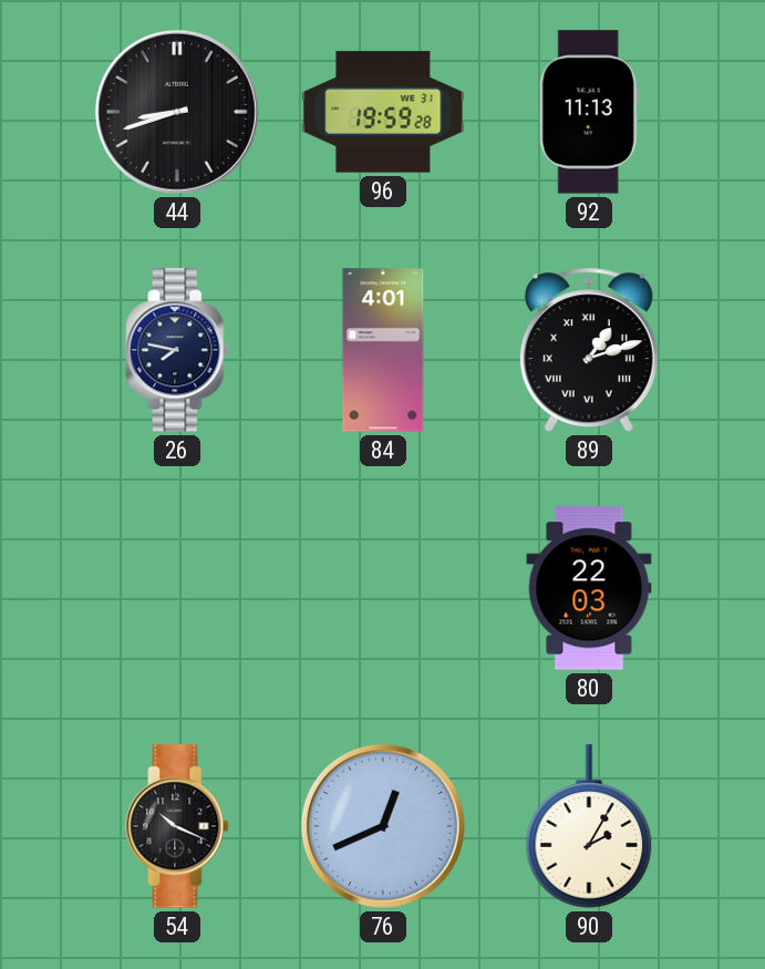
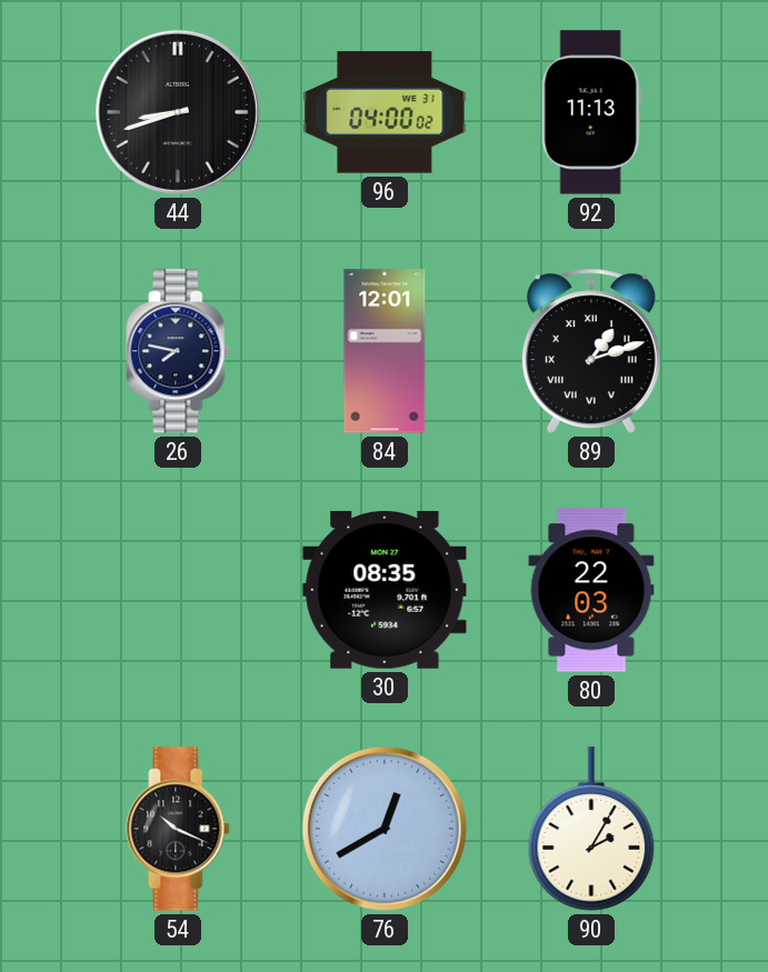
96: 19:59 -> 04:00
84: 4:01 -> 12:01
30: none -> 08:35
76: 12:41 -> 12:40
